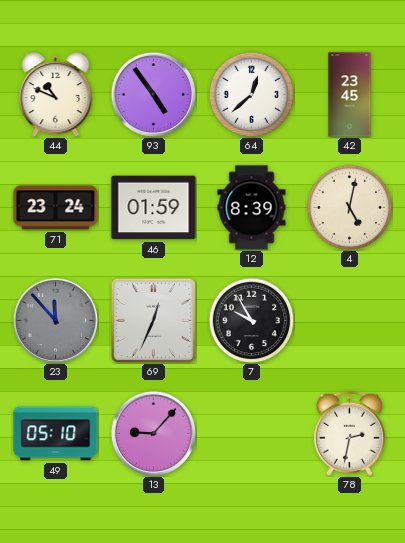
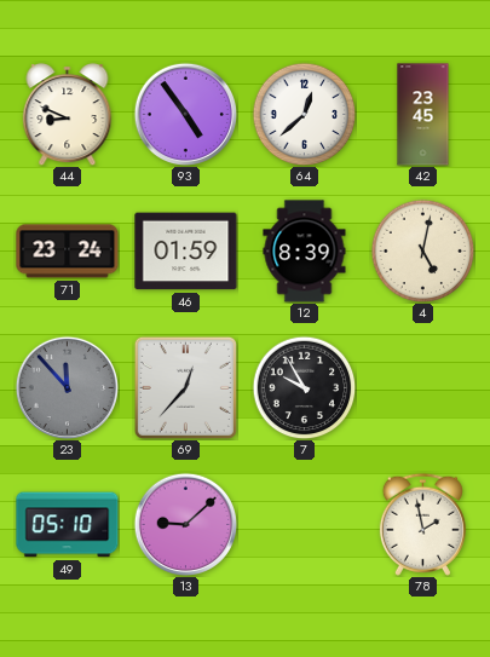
44: 10:49 -> 8:49
69: 12:34 -> 12:37
13: 9:07 -> 9:08
78: 2:32 -> 1:58
